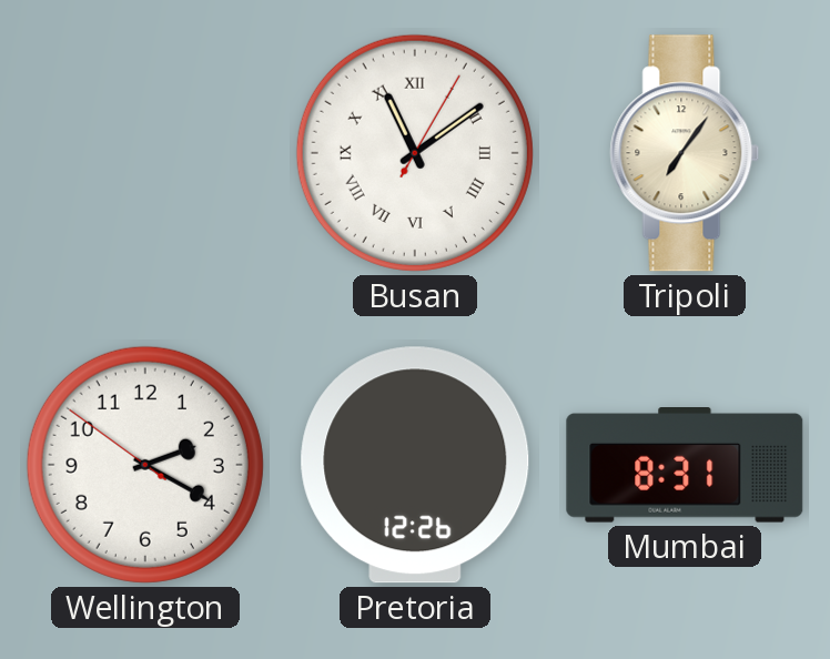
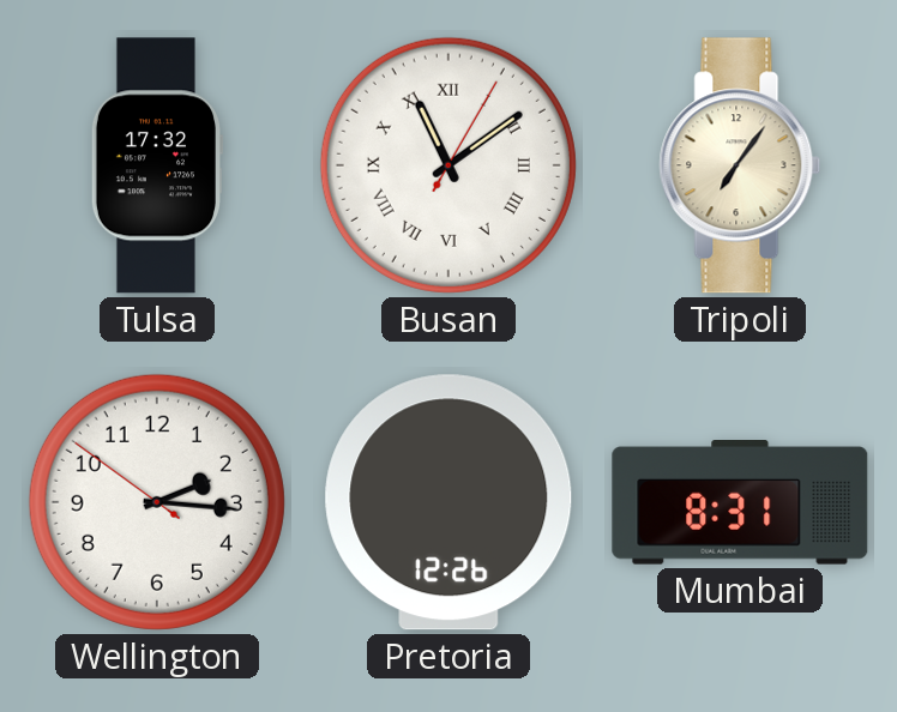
Tulsa: none -> 17:32
Wellington: 2:19 -> 2:15
